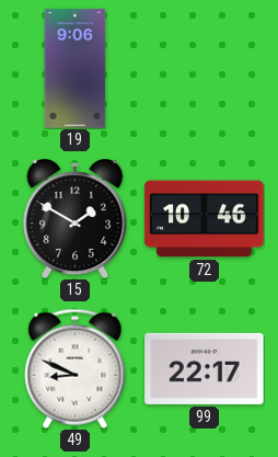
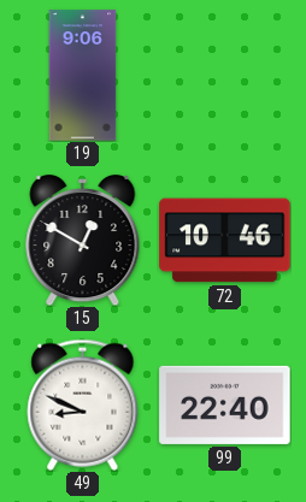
15: 1:50 -> 12:50
99: 22:17 -> 22:40
